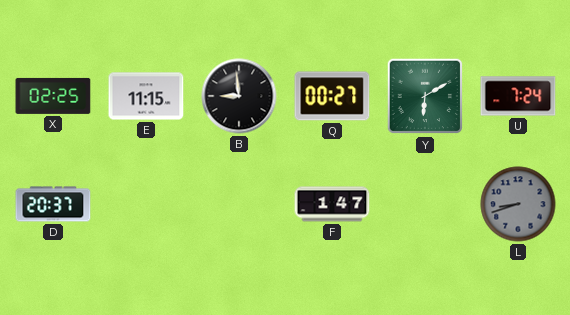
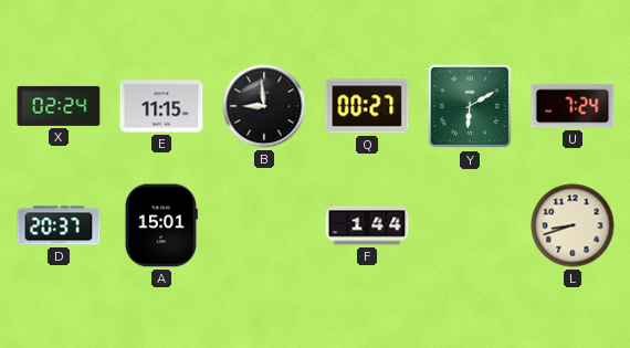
X: 02:25 -> 02:24
A: none -> 15:01
F: 1:47 -> 1:44
L dial: grey -> cream
